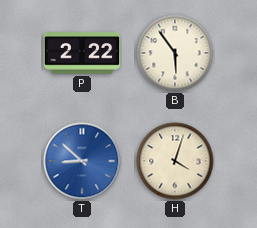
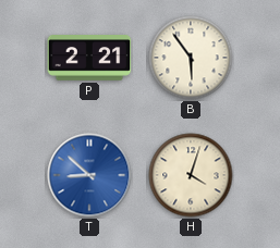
P: 2:22 -> 2:21
